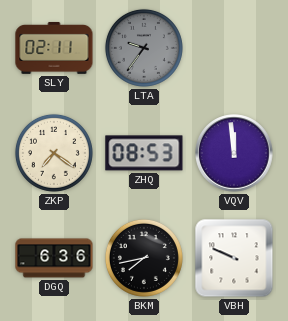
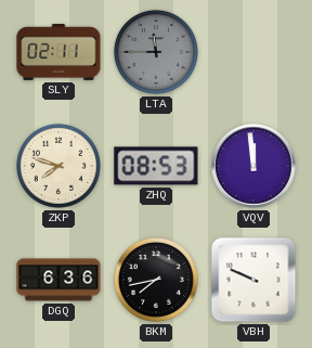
LTA: 9:36 -> 11:45
ZKP: 7:21 -> 7:48
